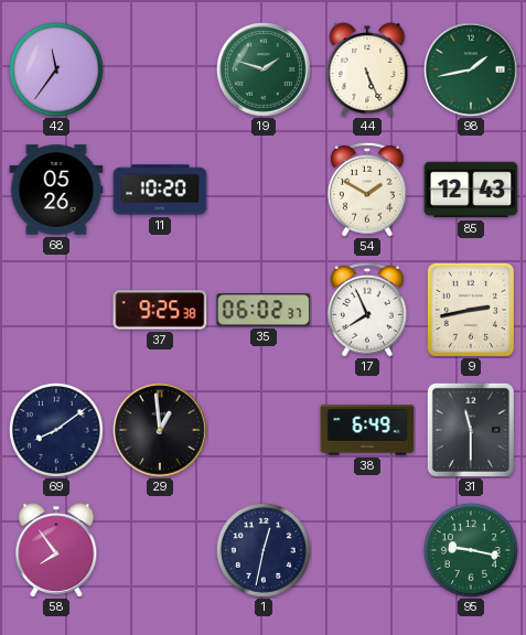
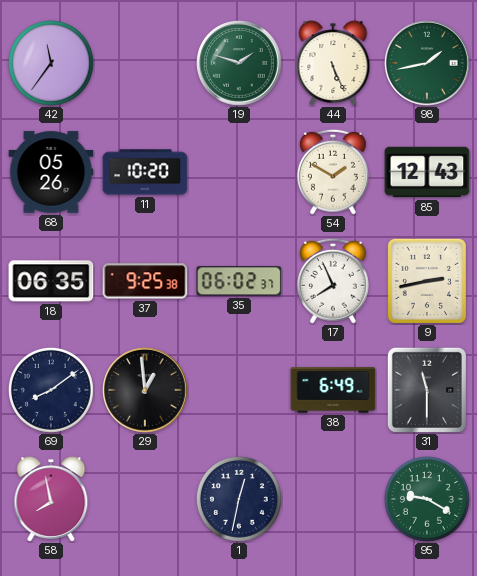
18: none -> 06:35
58: 7:54 -> 7:58
95: 9:17 -> 9:20
